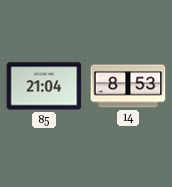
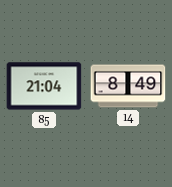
14: 8:53 -> 8:49
